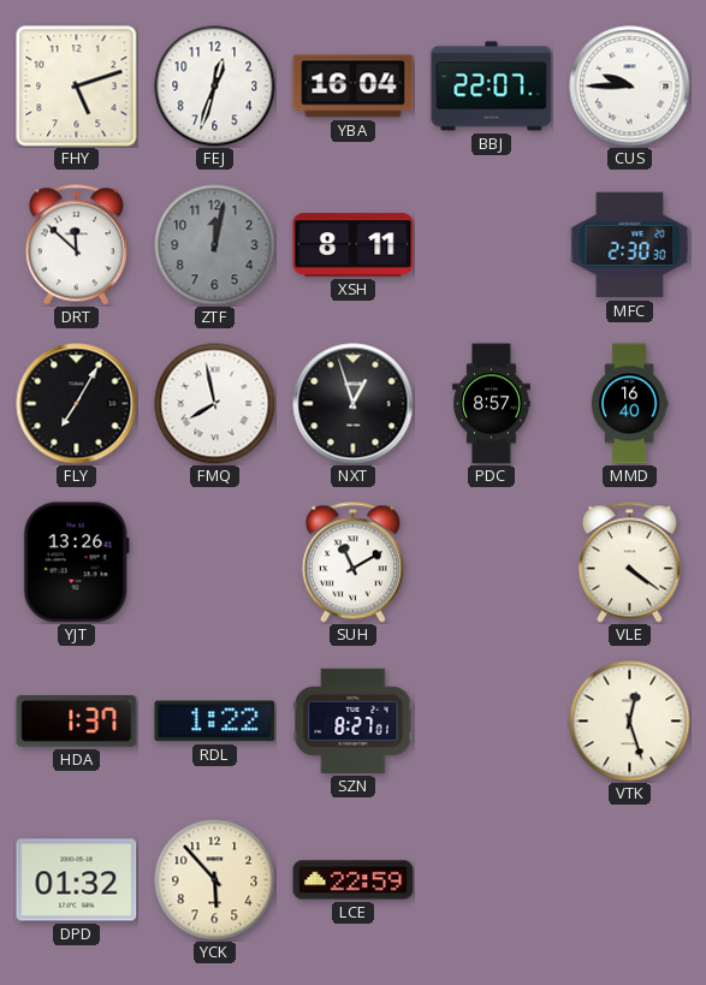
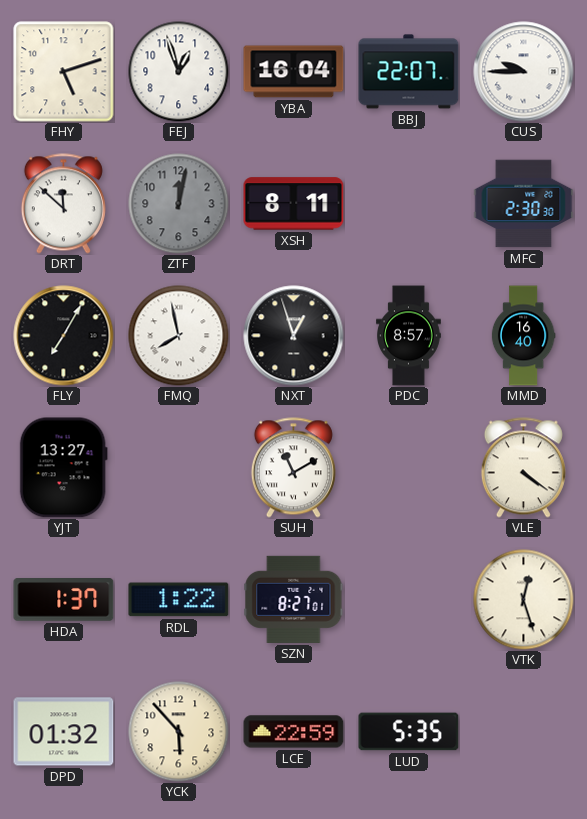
FEJ: 12:33 -> 12:57
YJT: 13:26 -> 13:27
LUD: none -> 5:35
